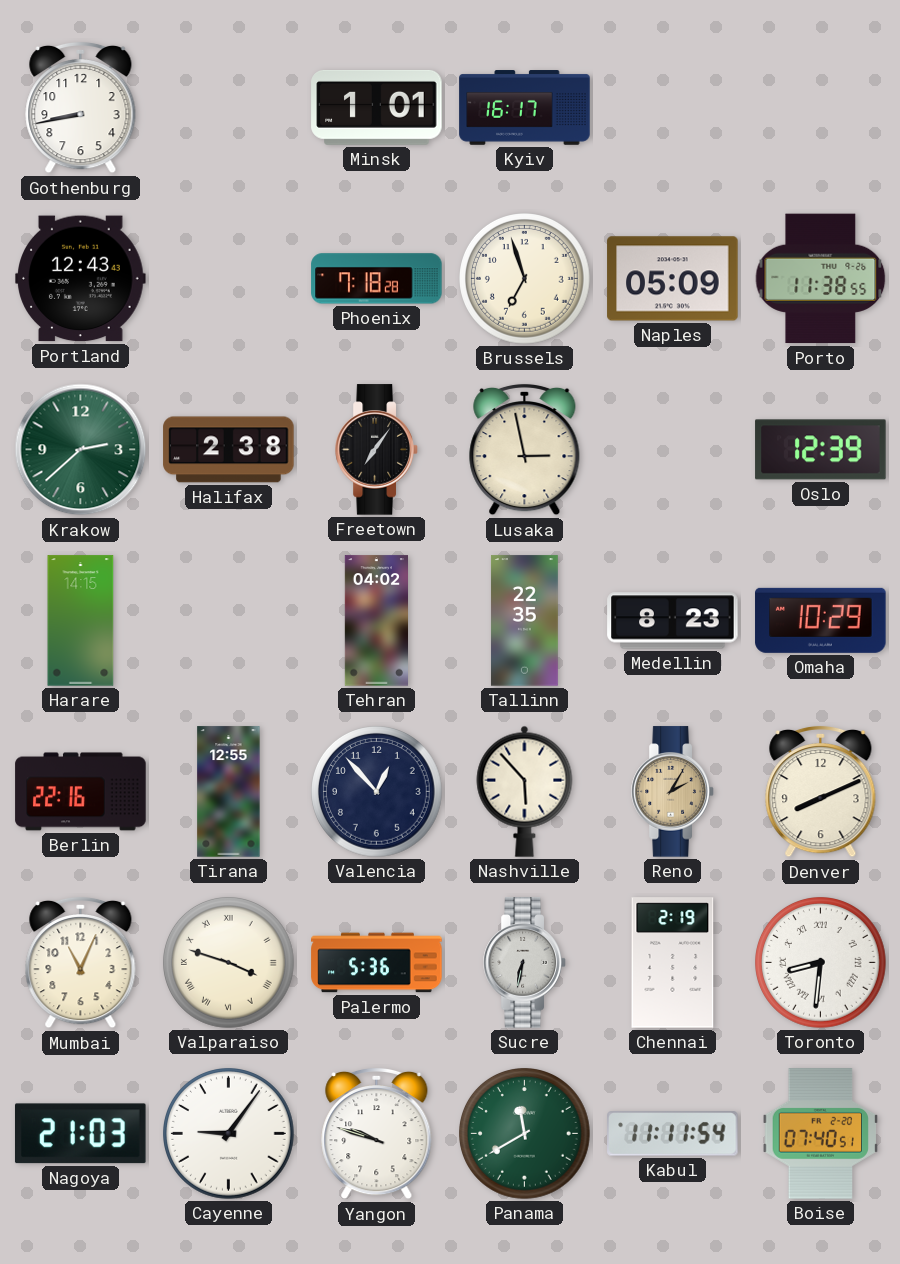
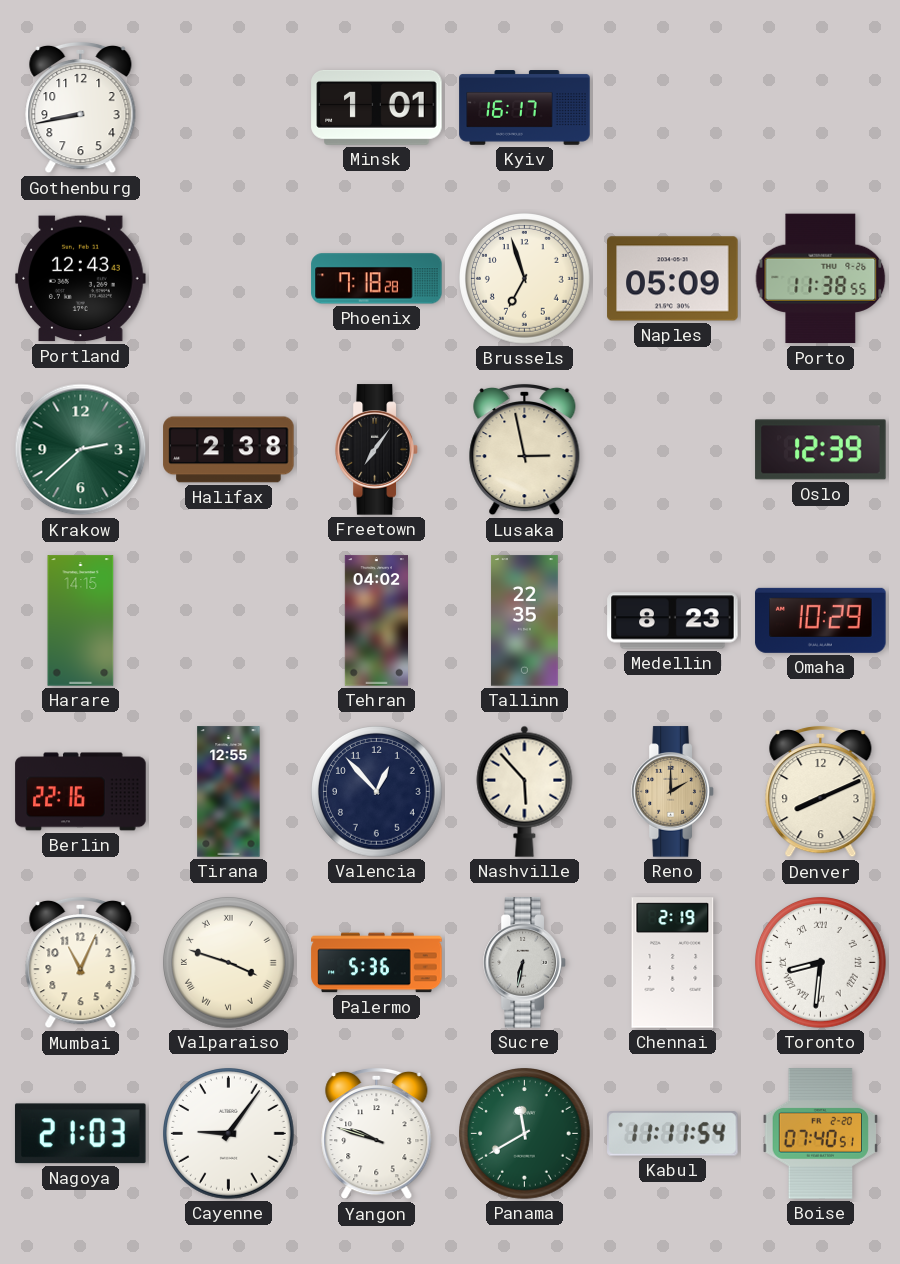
Reno: 2:05 -> 2:00
